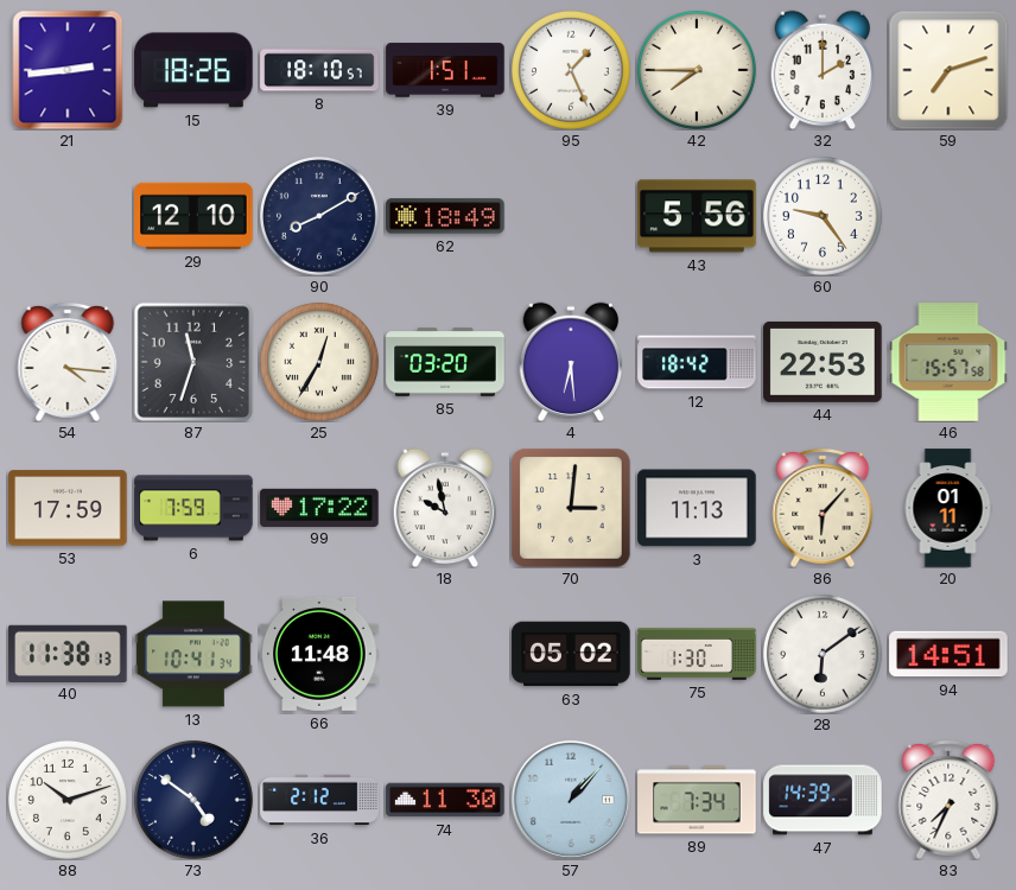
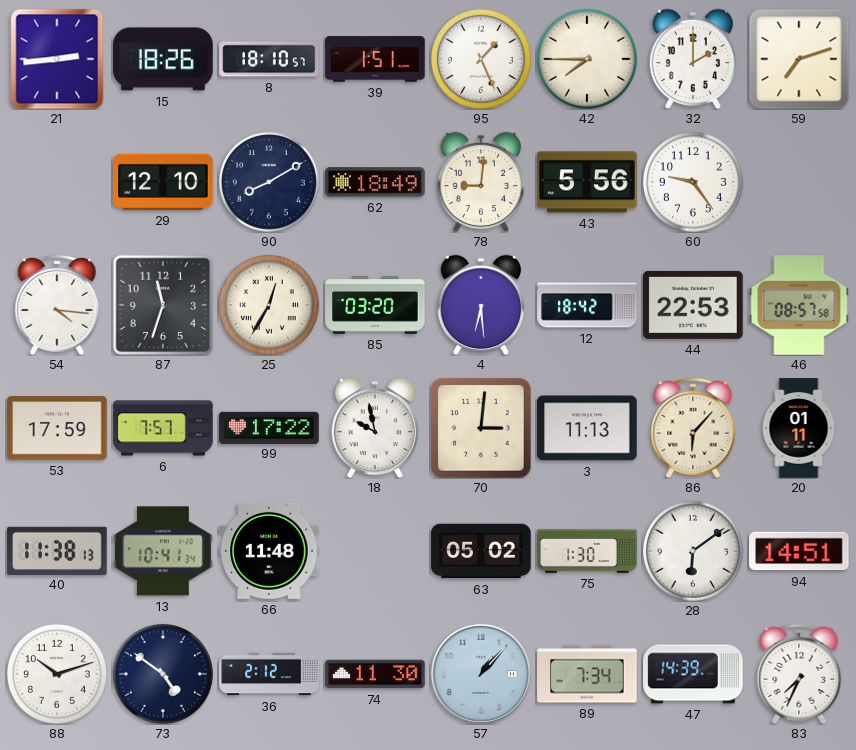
78: none -> 9:01
46: 15:57 -> 08:57
6: 7:59 -> 7:57
